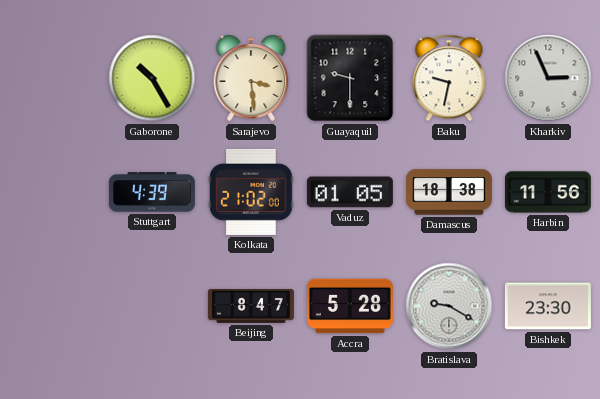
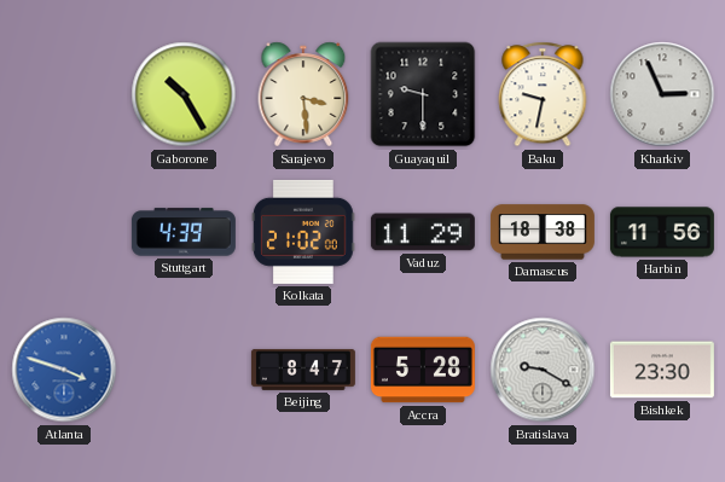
Vaduz: 01:05 -> 11:29
Atlanta: none -> 3:48
